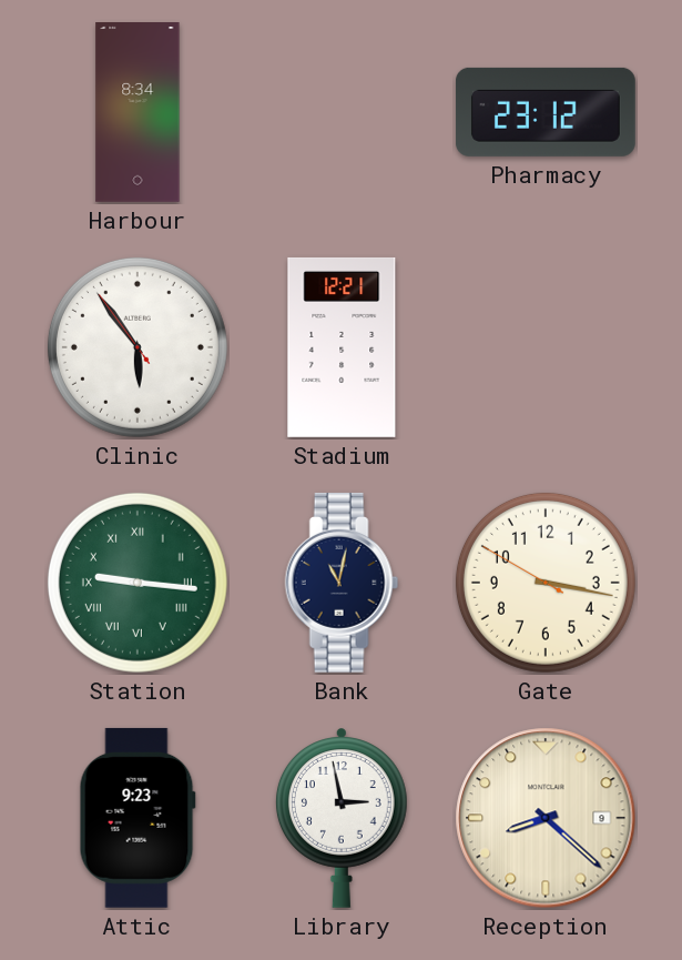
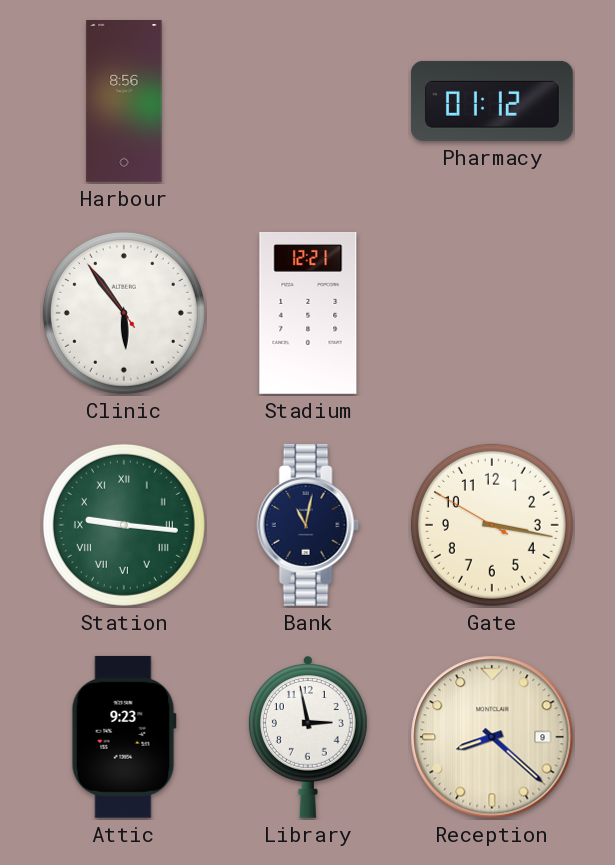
Harbour: 8:34 -> 8:56
Pharmacy: 23:12 -> 01:12
